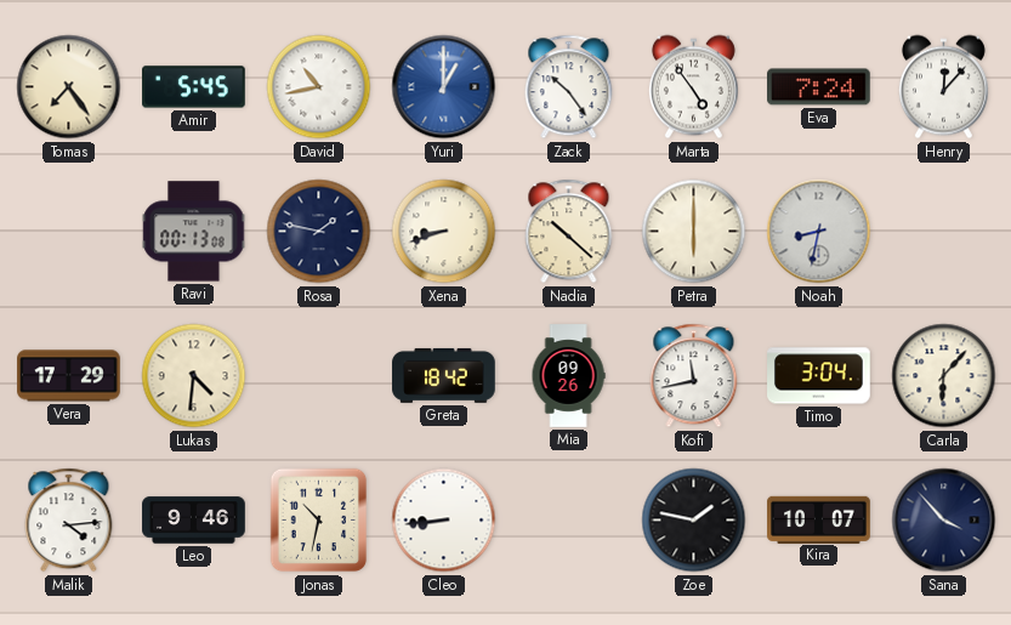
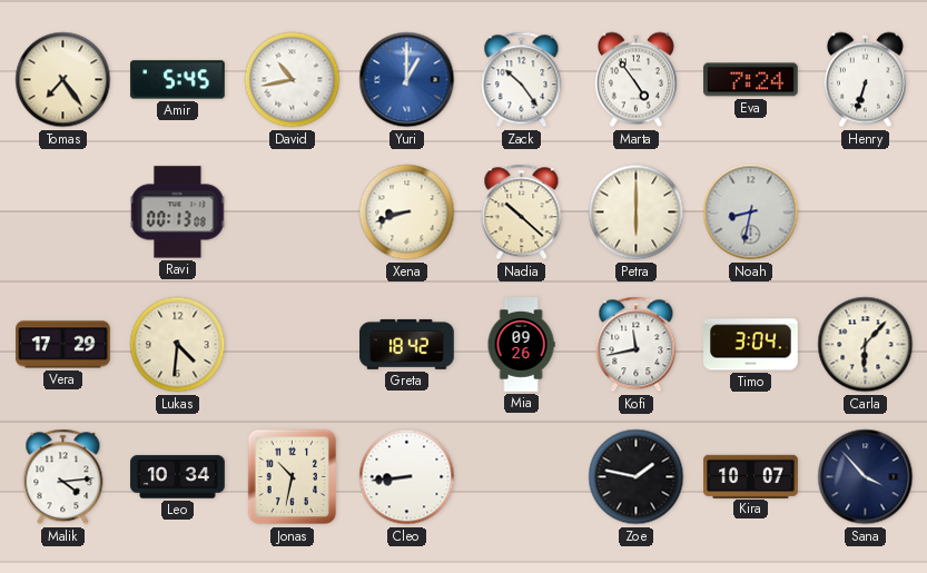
Henry: 12:07 -> 6:33
Rosa: 1:47 -> none
Leo: 9:46 -> 10:34
